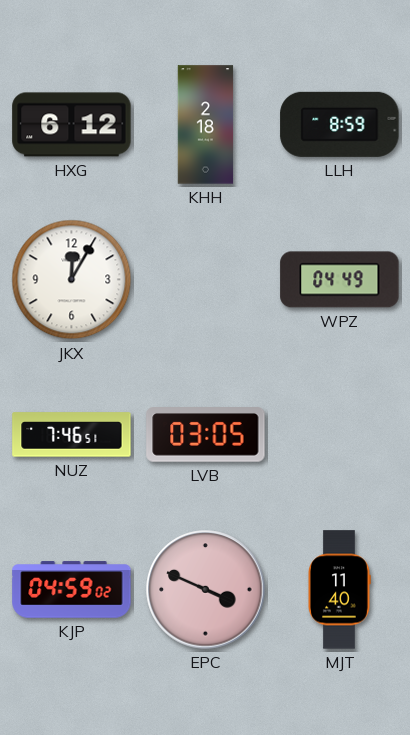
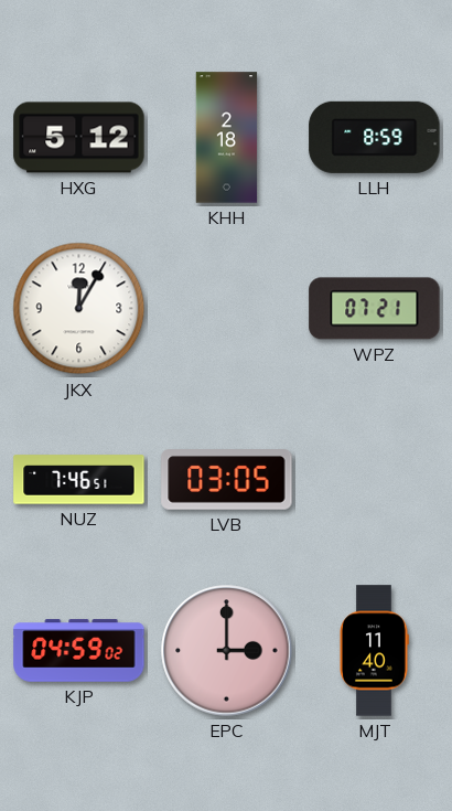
HXG: 6:12 -> 5:12
WPZ: 04:49 -> 07:21
EPC: 3:49 -> 3:00
